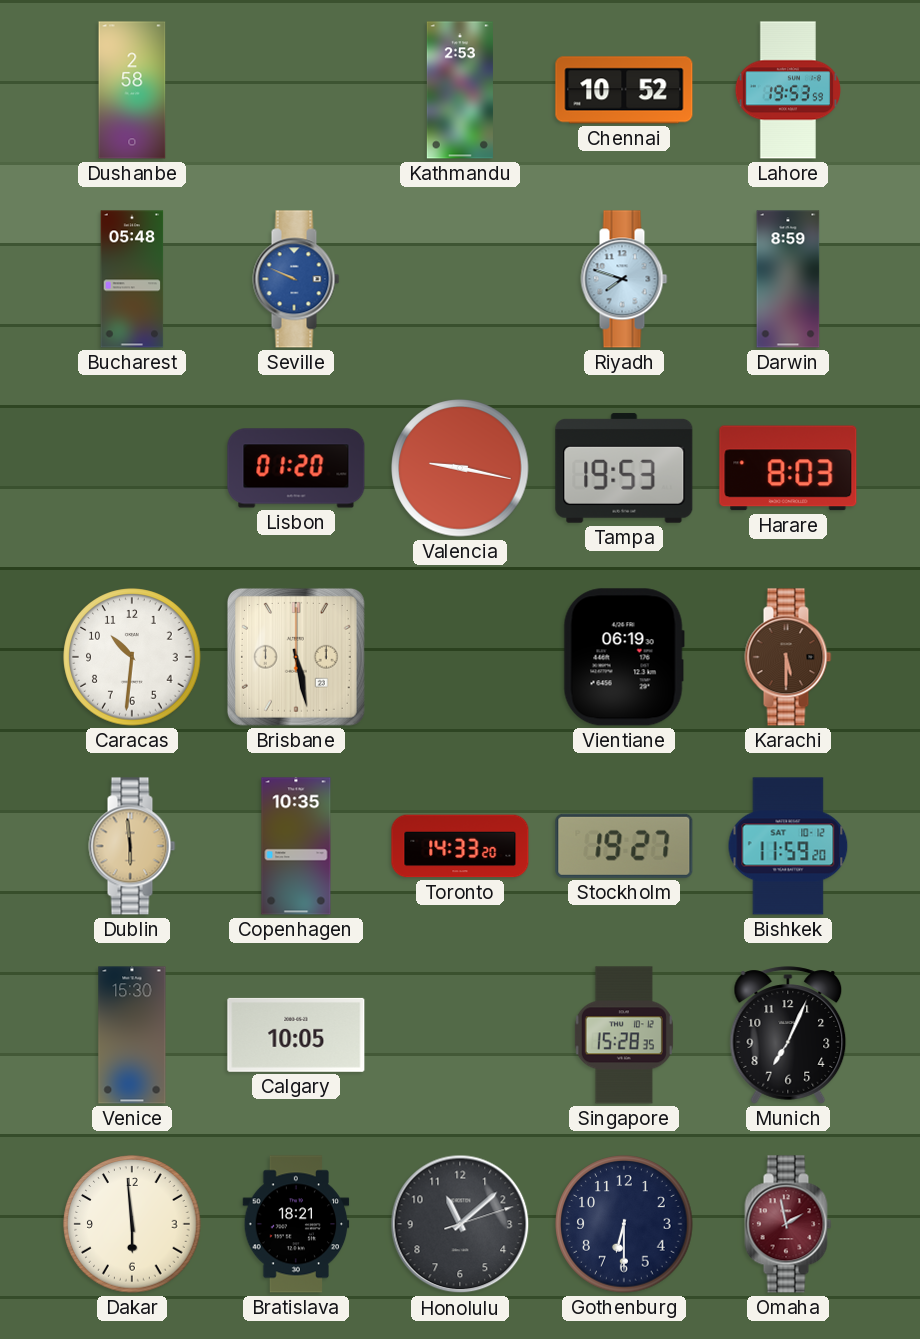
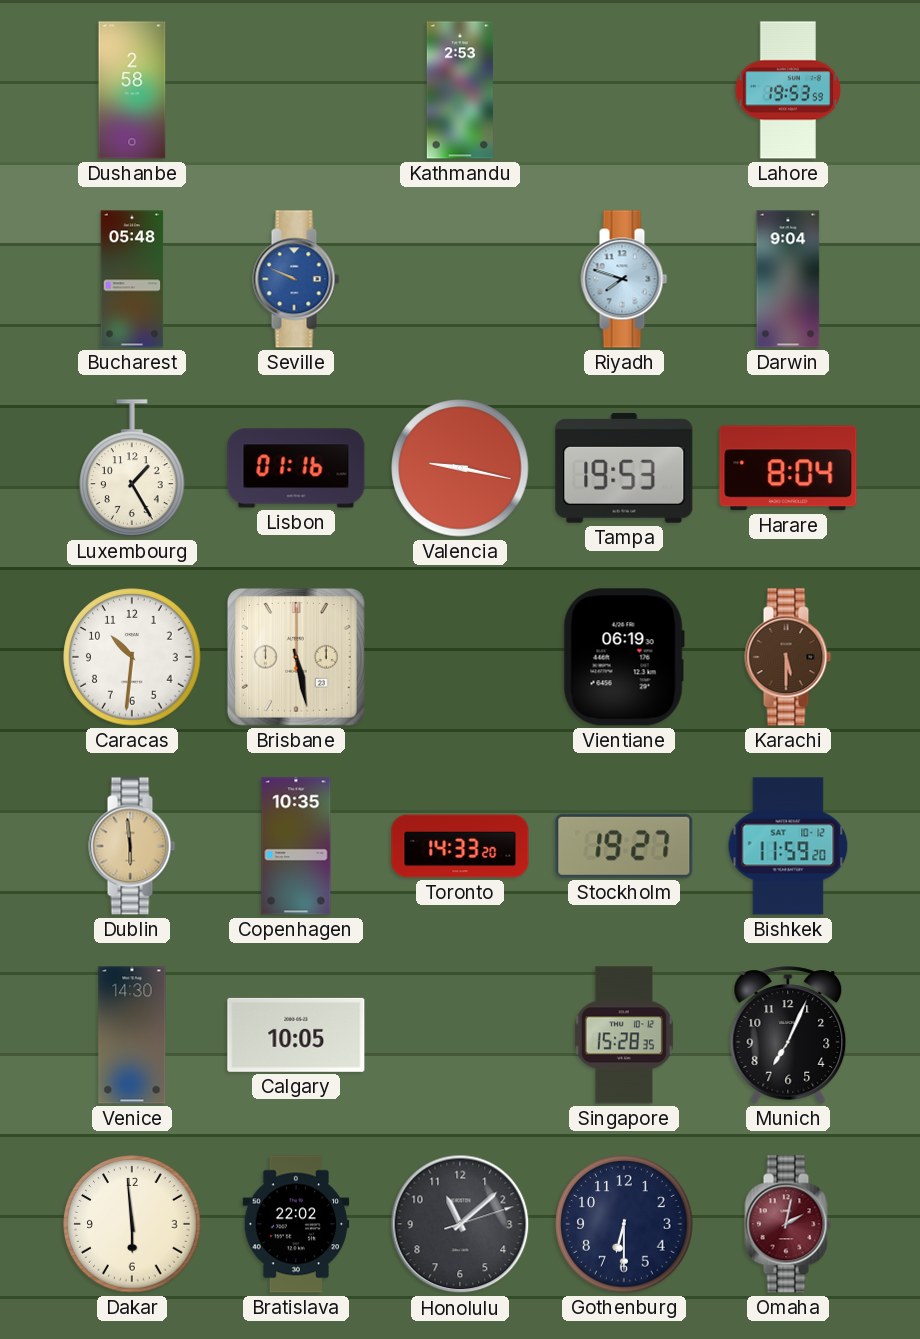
Chennai: 10:52 -> none
Darwin: 8:59 -> 9:04
Luxembourg: none -> 1:25
Lisbon: 01:20 -> 01:16
Harare: 8:03 -> 8:04
Venice: 15:30 -> 14:30
Bratislava: 18:21 -> 22:02
Omaha: 1:58 -> 2:02
